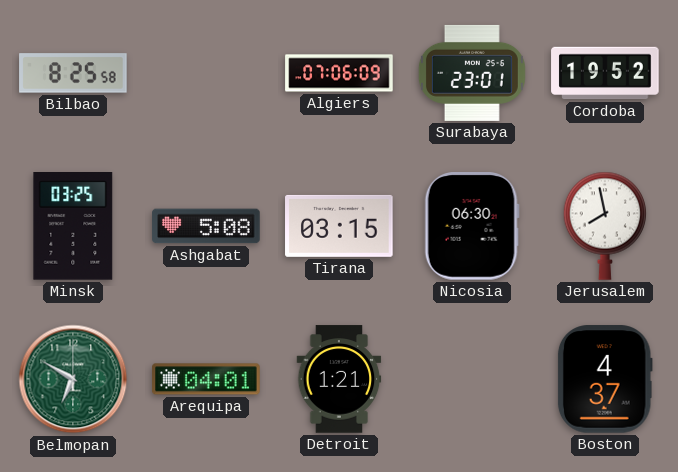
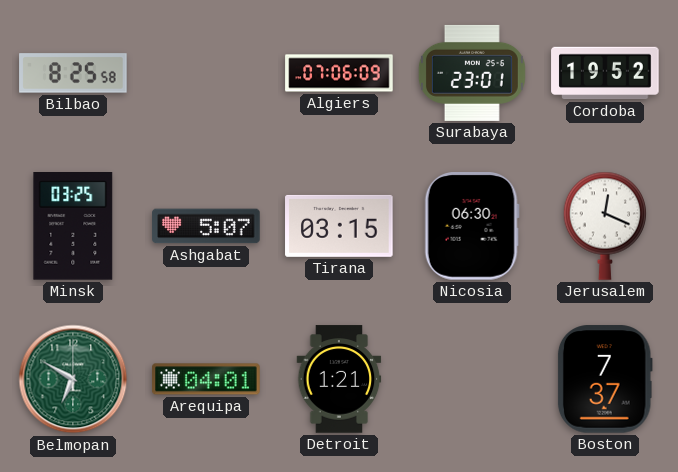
Ashgabat: 5:08 -> 5:07
Jerusalem: 7:58 -> 12:19
Boston: 4:37 -> 7:37
